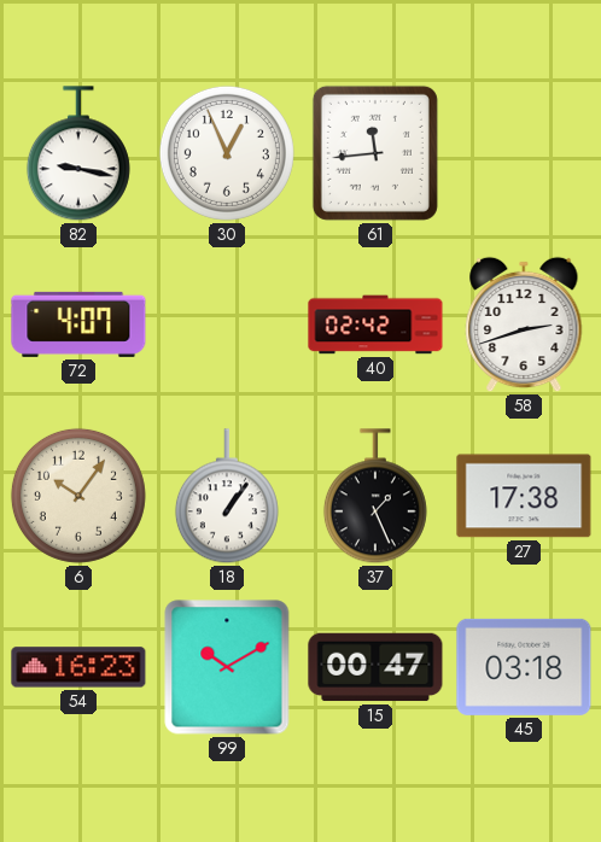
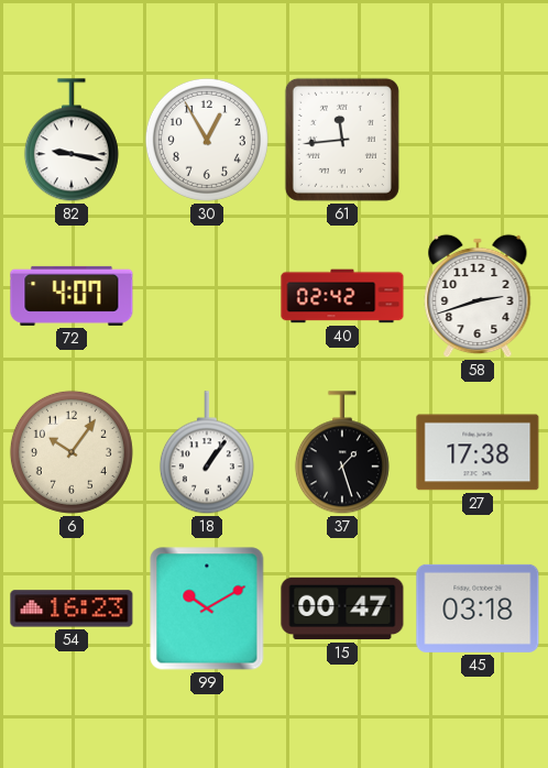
30: 12:56 -> 12:55
37: 1:26 -> 1:27
